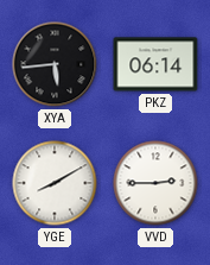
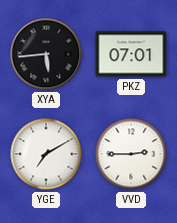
PKZ: 06:14 -> 07:01
YGE: 8:10 -> 7:10
